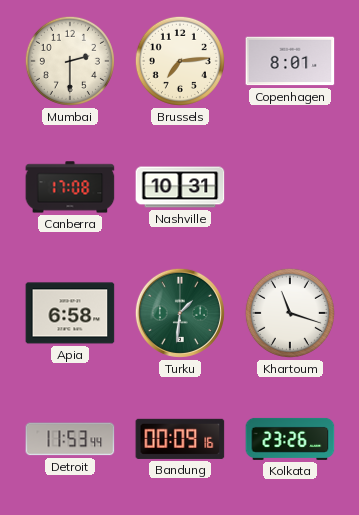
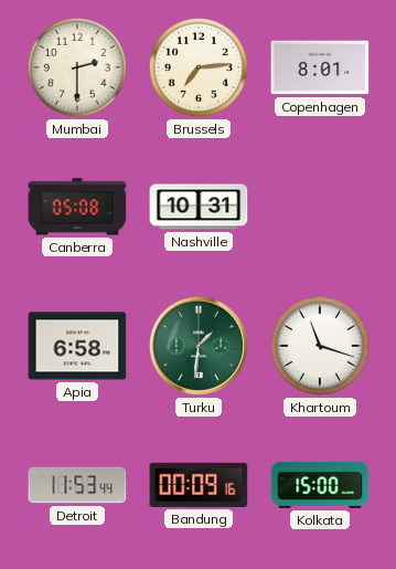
Canberra: 17:08 -> 05:08
Kolkata: 23:26 -> 15:00
